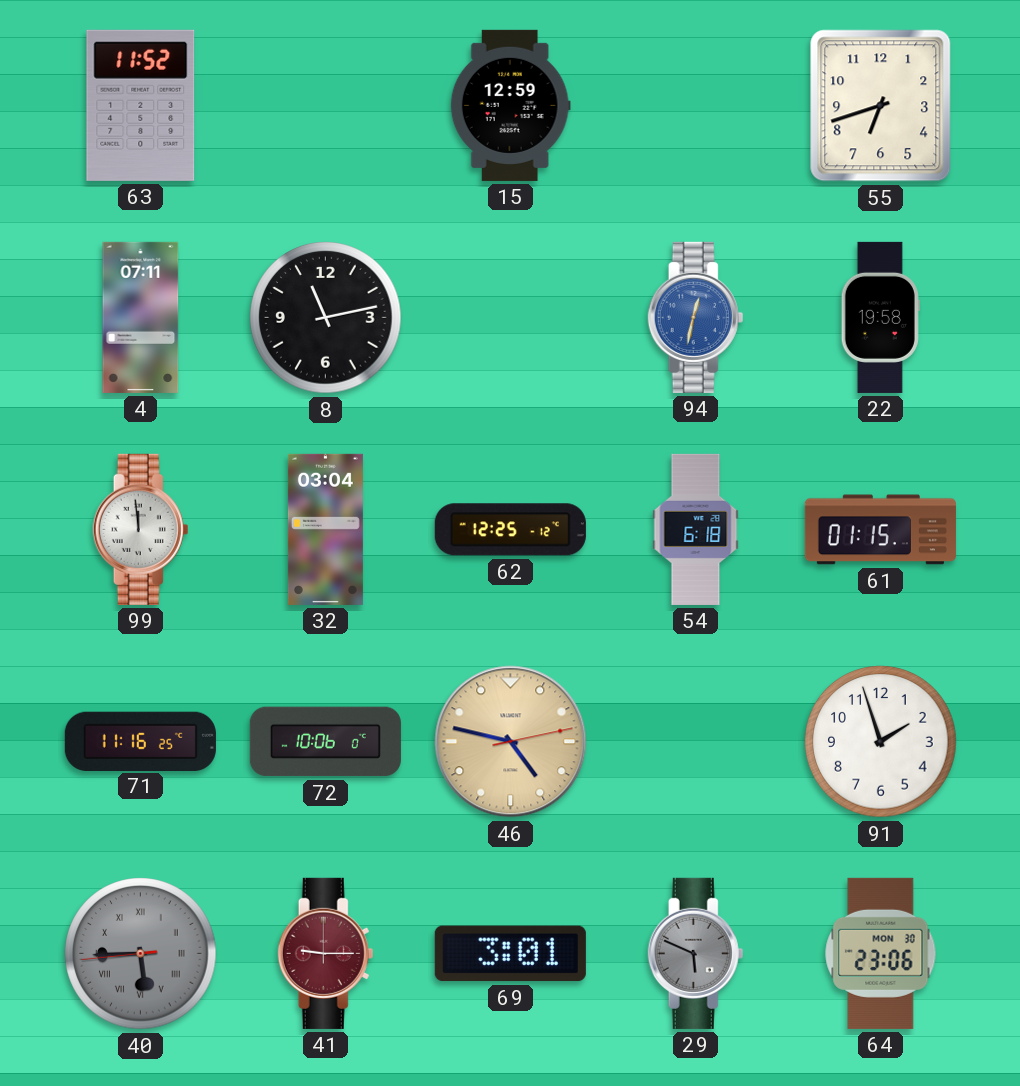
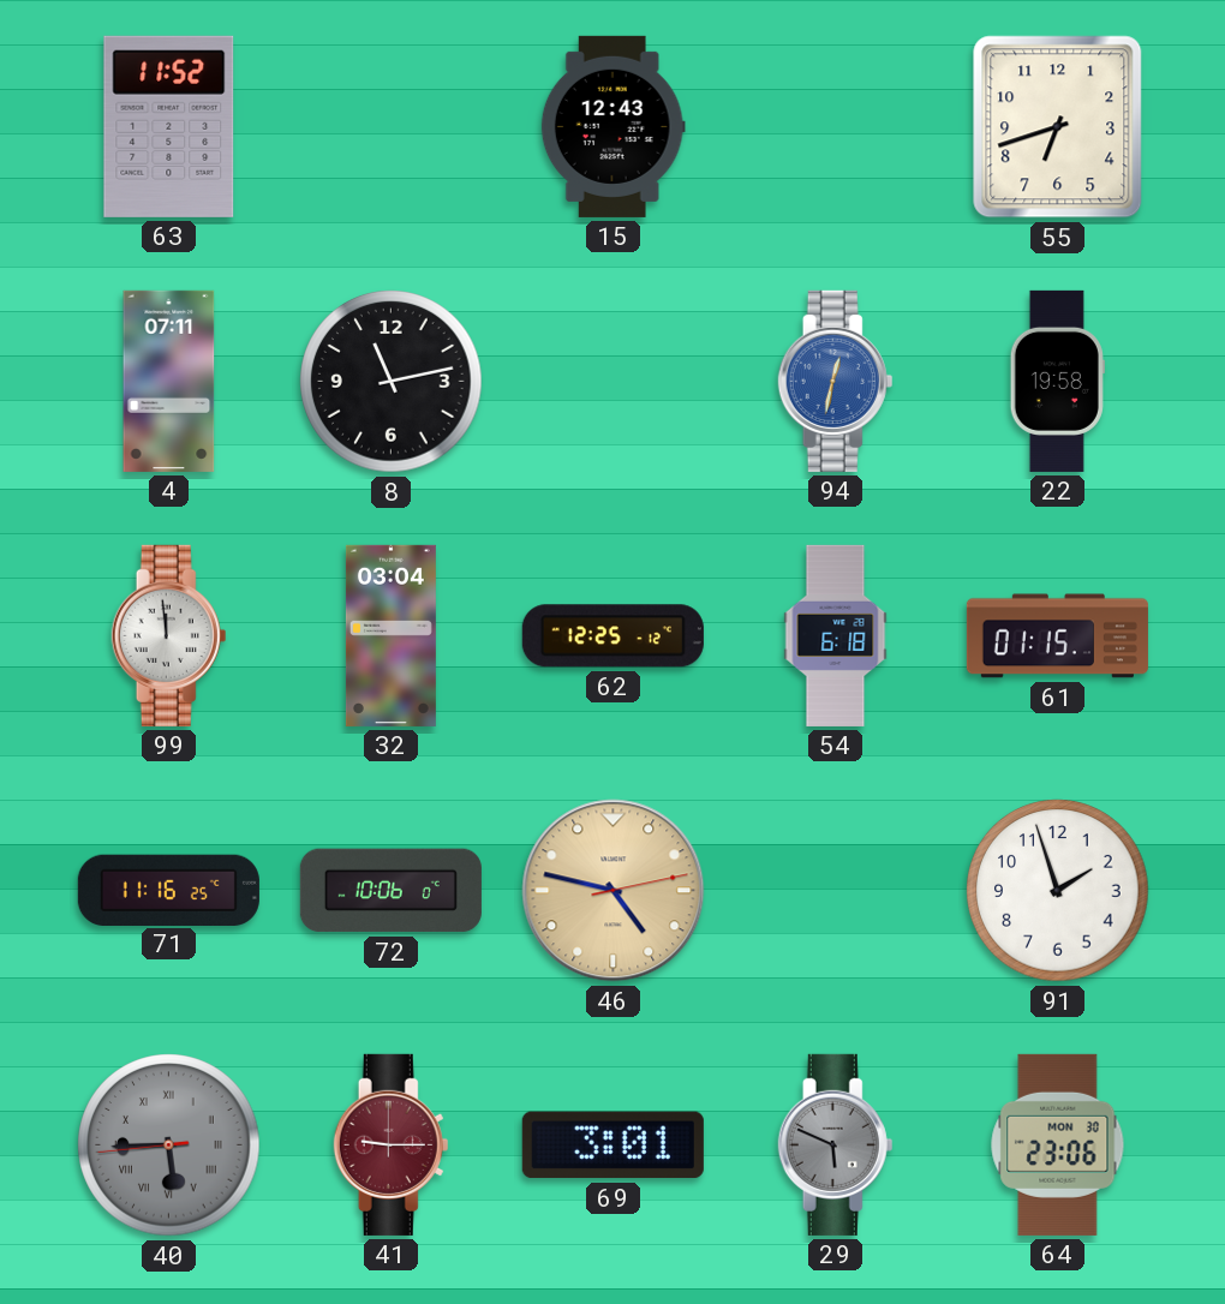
15: 12:59 -> 12:43
